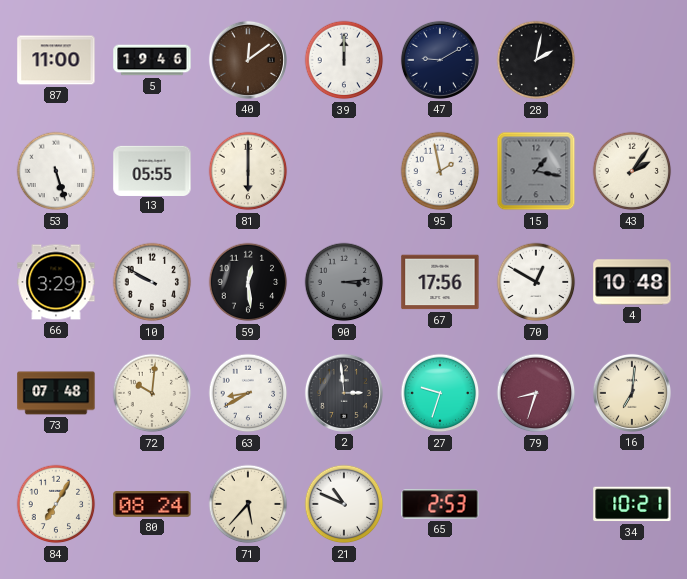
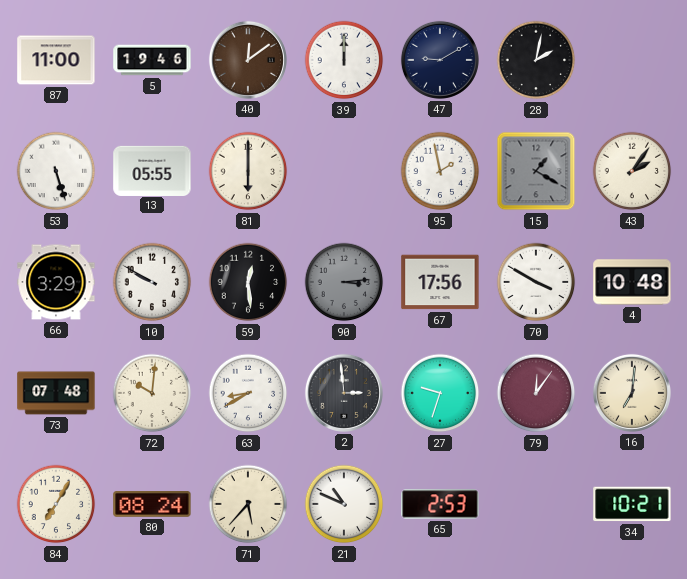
15: 1:17 -> 1:20
70: 12:50 -> 3:50
79: 8:33 -> 12:06
